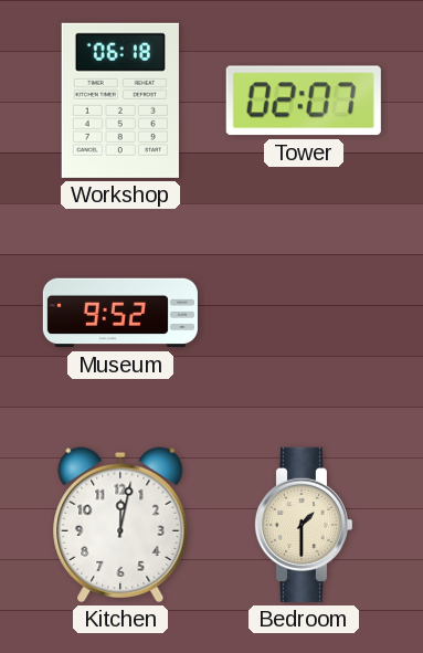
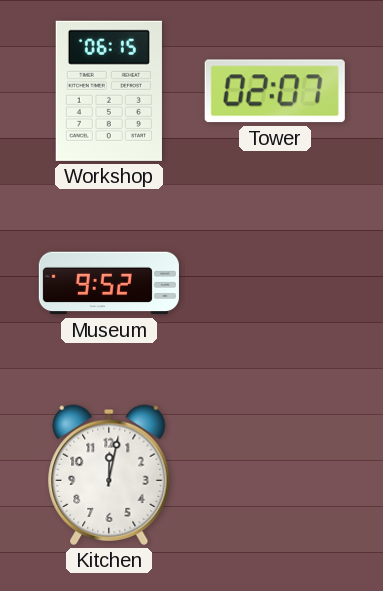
Workshop: 06:18 -> 06:15
Bedroom: 1:30 -> none
